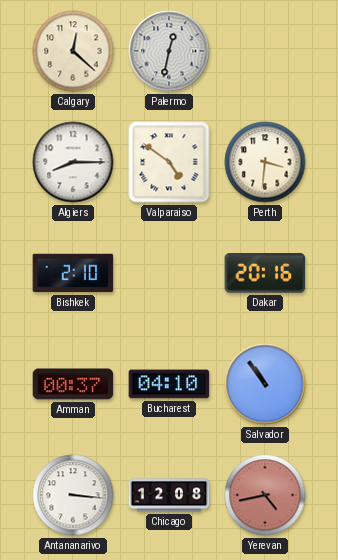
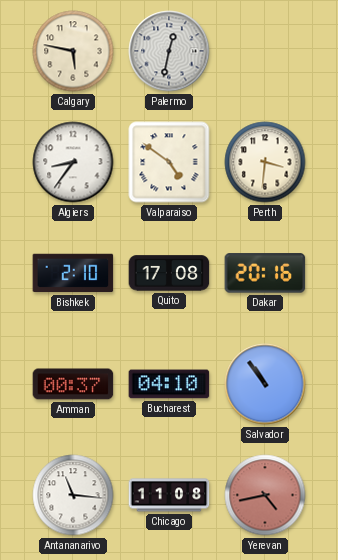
Calgary: 12:22 -> 5:47
Algiers: 8:15 -> 8:36
Quito: none -> 17:08
Antananarivo: 3:16 -> 11:16
Chicago: 12:08 -> 11:08
